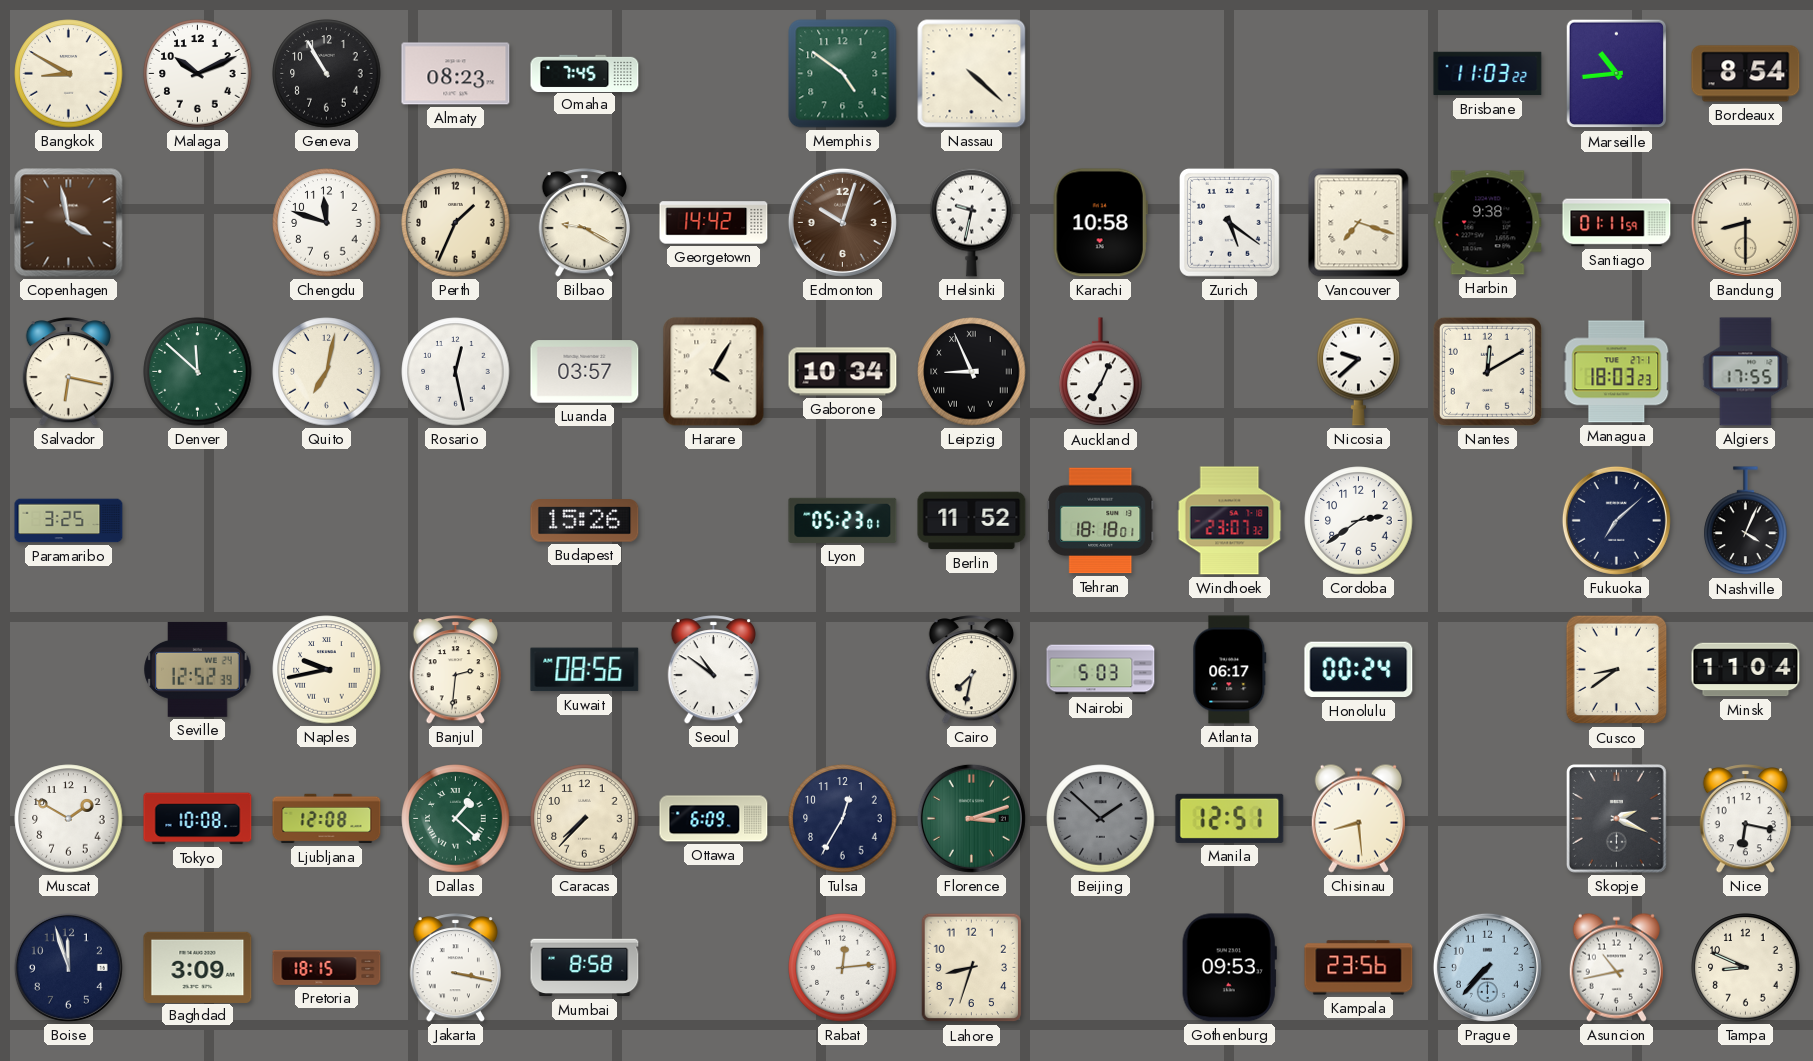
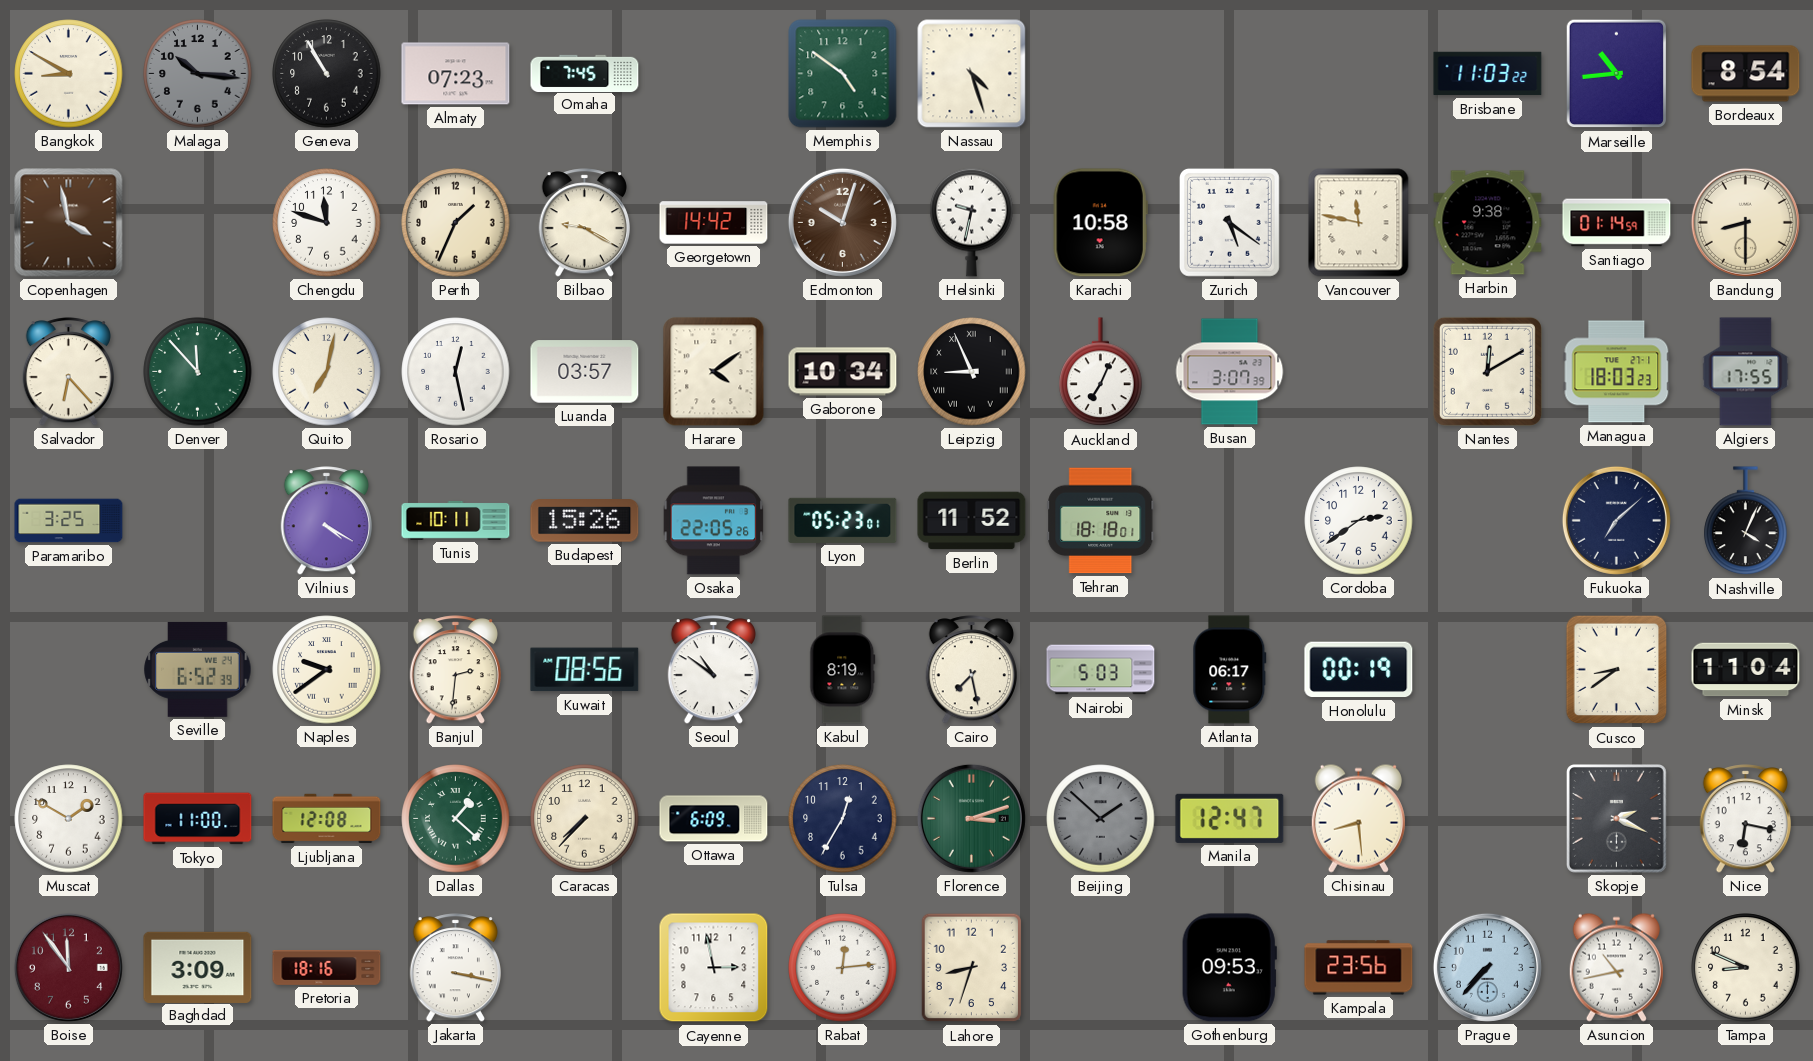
Malaga: 10:11 -> 10:16
Malaga dial: white -> grey
Almaty: 08:23 -> 07:23
Nassau: 4:22 -> 4:27
Vancouver: 7:18 -> 11:47
Santiago: 01:11 -> 01:14
Salvador: 6:17 -> 6:23
Denver: 11:52 -> 11:53
Harare: 4:05 -> 4:09
Busan: none -> 3:07
Nicosia: 9:38 -> none
Vilnius: none -> 4:20
Tunis: none -> 10:11
Osaka: none -> 22:05
Windhoek: 23:07 -> none
Seville: 12:52 -> 6:52
Naples: 9:43 -> 9:39
Kabul: none -> 8:19
Cairo: 7:32 -> 7:28
Honolulu: 00:24 -> 00:19
Tokyo: 10:08 -> 11:00
Manila: 12:51 -> 12:47
Boise: 11:57 -> 11:54
Boise dial: navy -> burgundy
Pretoria: 18:15 -> 18:16
Mumbai: 8:58 -> none
Cayenne: none -> 2:58
